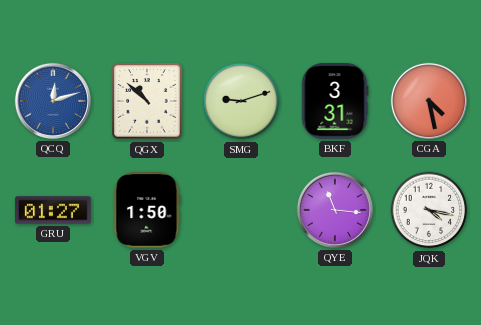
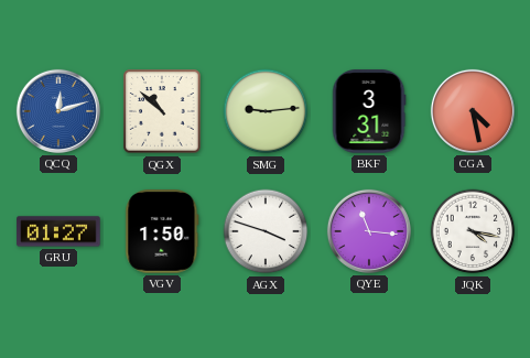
SMG: 9:12 -> 9:14
AGX: none -> 3:48
